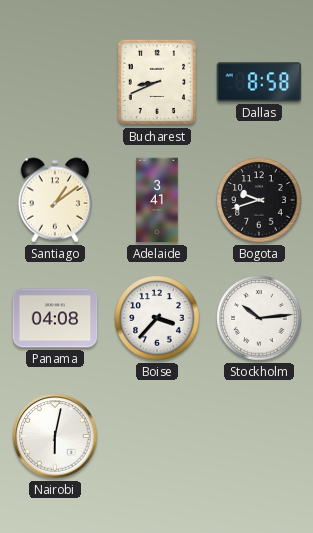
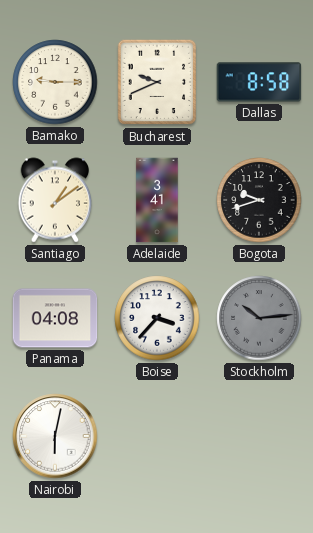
Bamako: none -> 9:15
Bucharest: 8:41 -> 9:41
Stockholm dial: white -> grey
